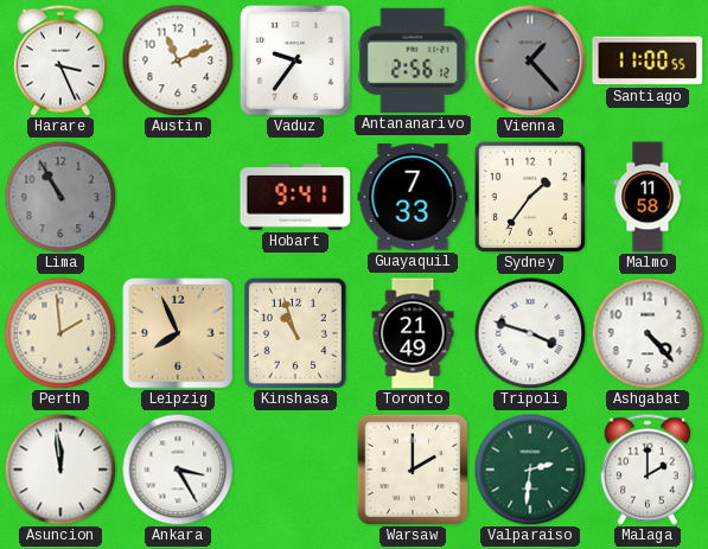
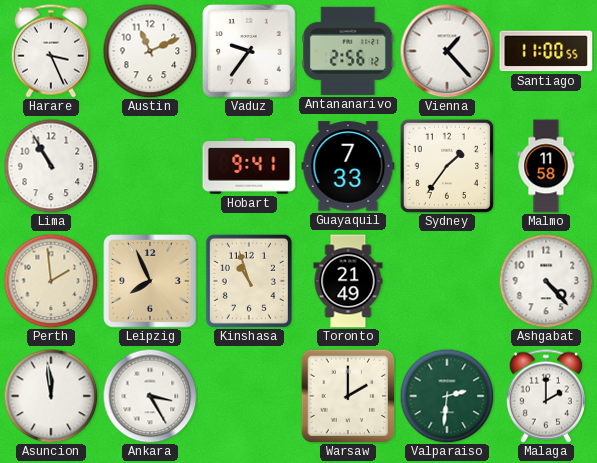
Vienna dial: grey -> white
Lima dial: grey -> white
Tripoli: 3:48 -> none
